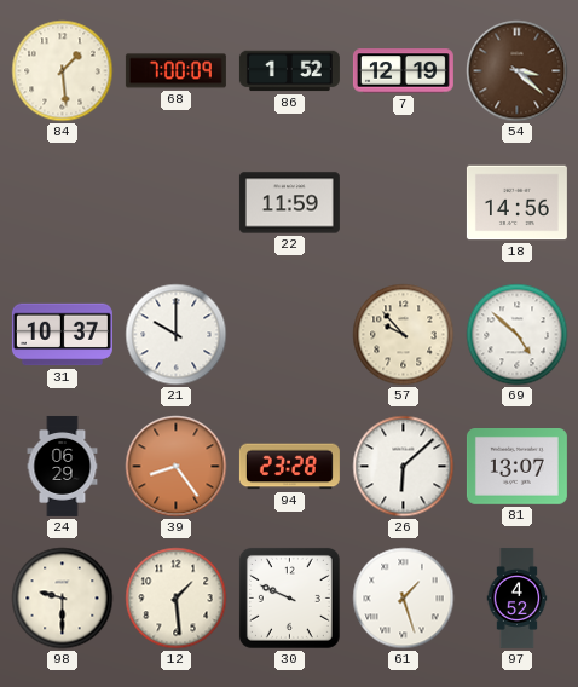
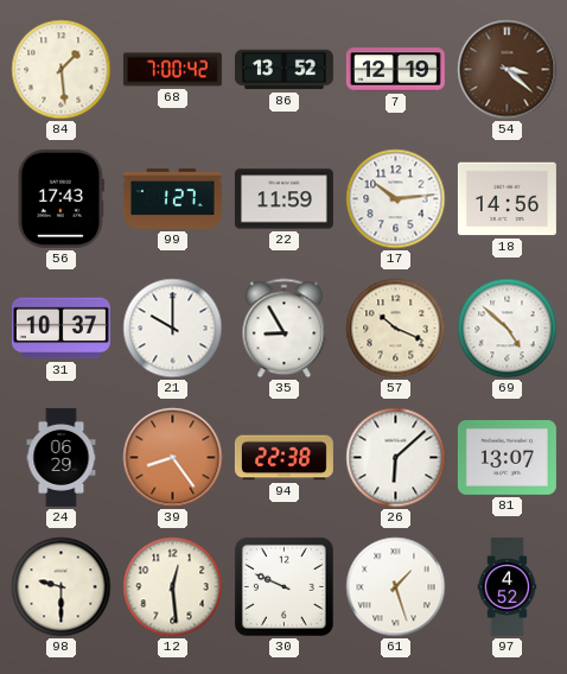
68: 7:00:09 -> 7:00:42
86: 1:52 -> 13:52
56: none -> 17:43
99: none -> 1:27
17: none -> 10:14
35: none -> 8:55
57: 9:53 -> 10:19
94: 23:28 -> 22:38
12: 1:29 -> 12:29
